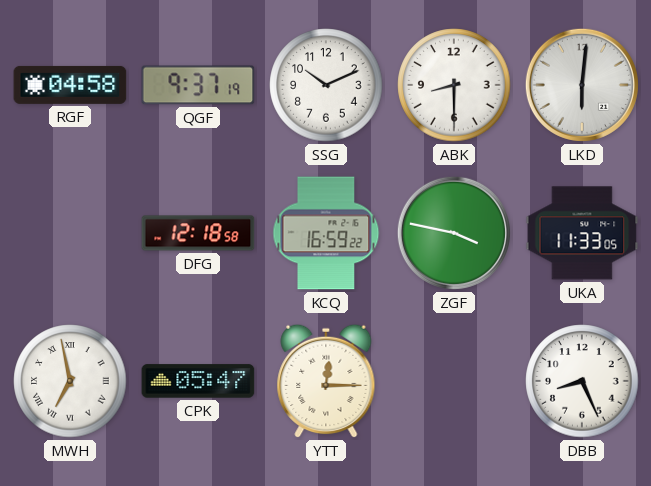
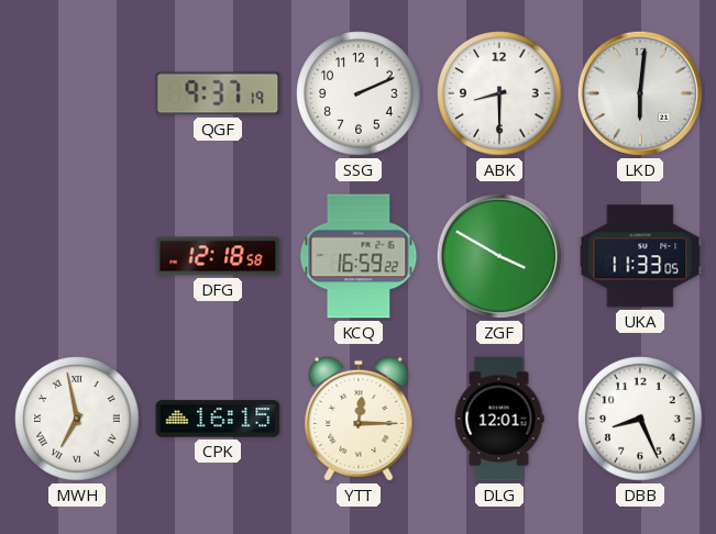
RGF: 04:58 -> none
SSG: 10:11 -> 2:11
ZGF: 3:47 -> 3:50
CPK: 05:47 -> 16:15
DLG: none -> 12:01
